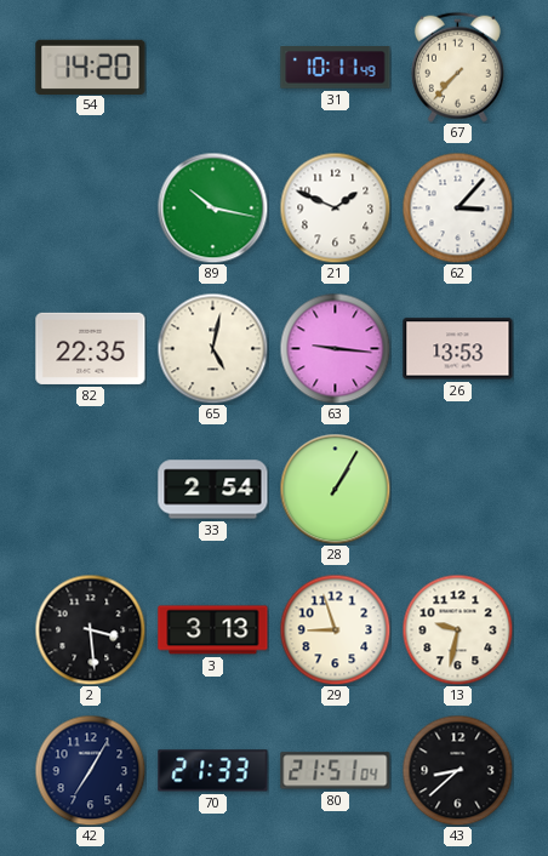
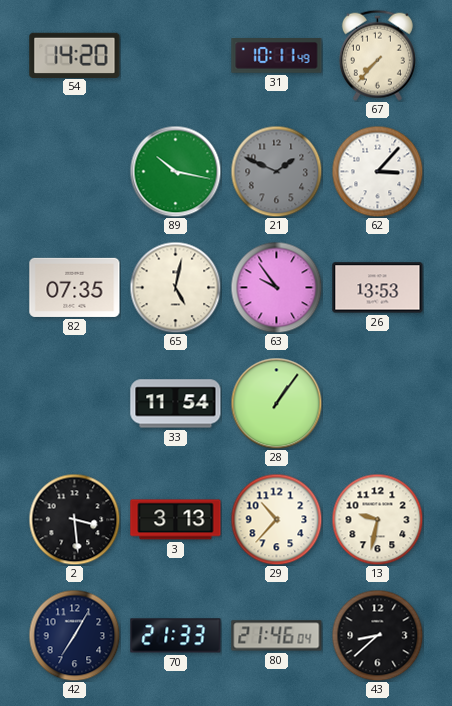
21 dial: white -> grey
82: 22:35 -> 07:35
63: 9:16 -> 9:54
33: 2:54 -> 11:54
28: 1:05 -> 1:06
29: 8:57 -> 10:37
80: 21:51 -> 21:46
